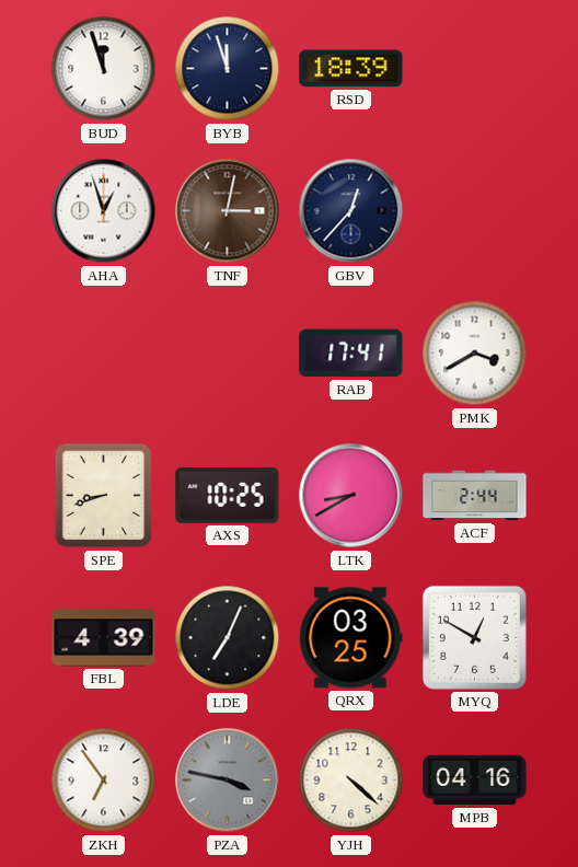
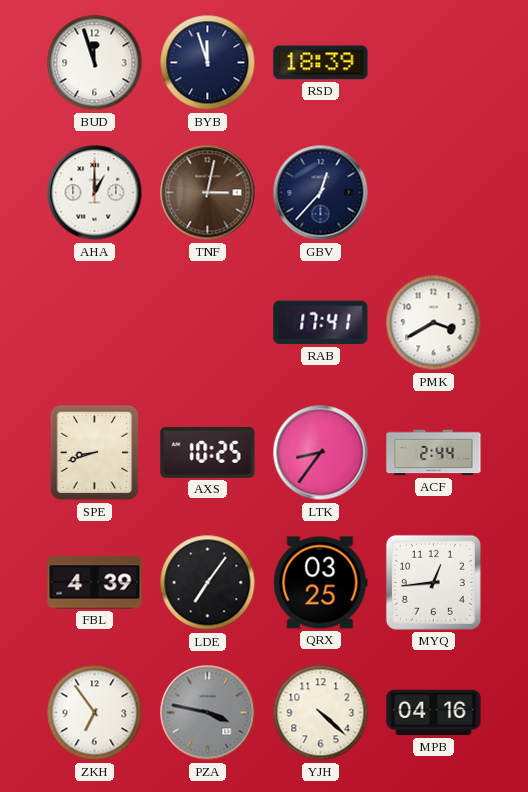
AHA: 12:57 -> 1:00
LTK: 8:40 -> 8:36
LDE: 7:04 -> 7:06
MYQ: 12:50 -> 12:44
